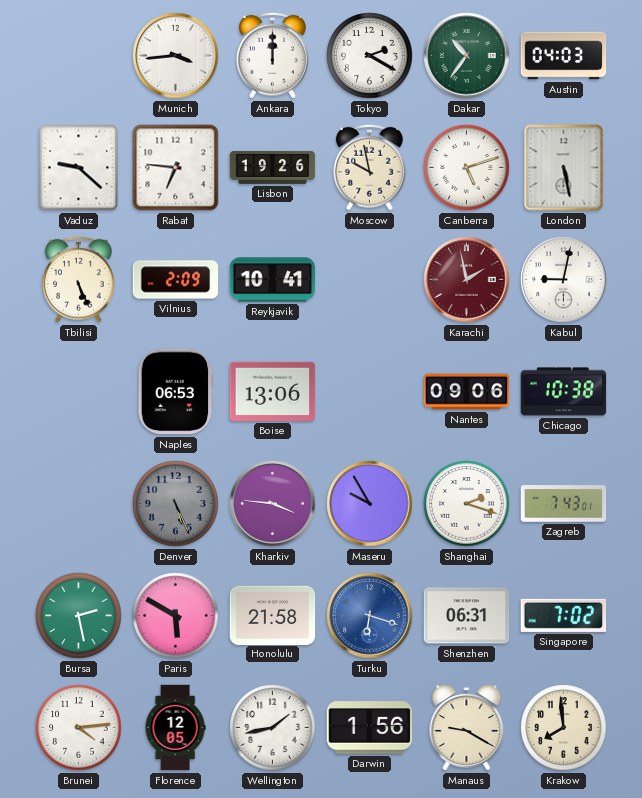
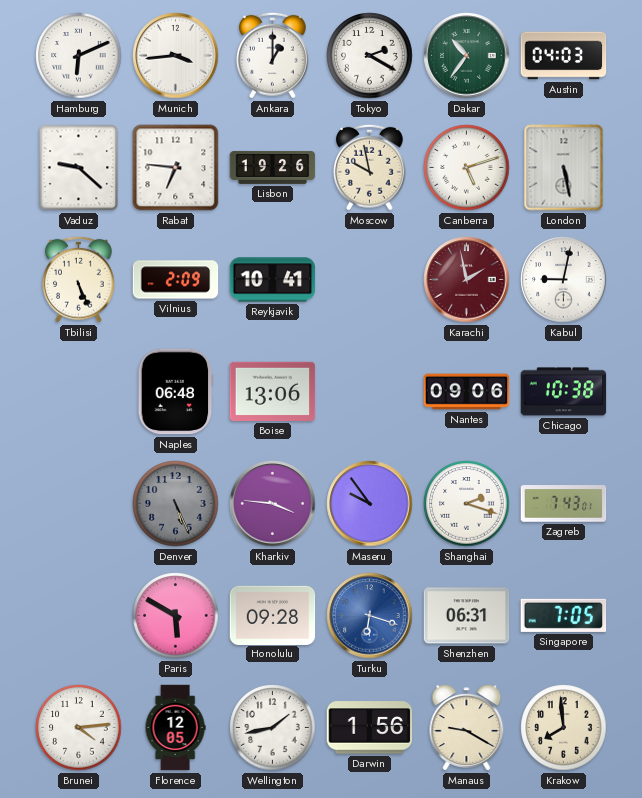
Hamburg: none -> 6:11
Ankara: 12:00 -> 1:00
Naples: 06:53 -> 06:48
Maseru: 9:55 -> 9:54
Bursa: 2:28 -> none
Honolulu: 21:58 -> 09:28
Singapore: 7:02 -> 7:05
